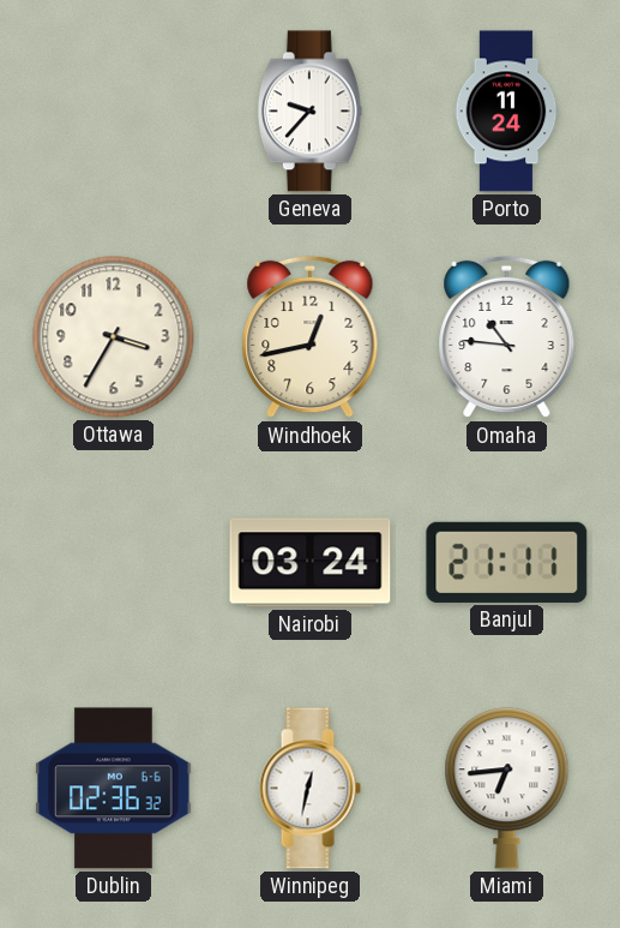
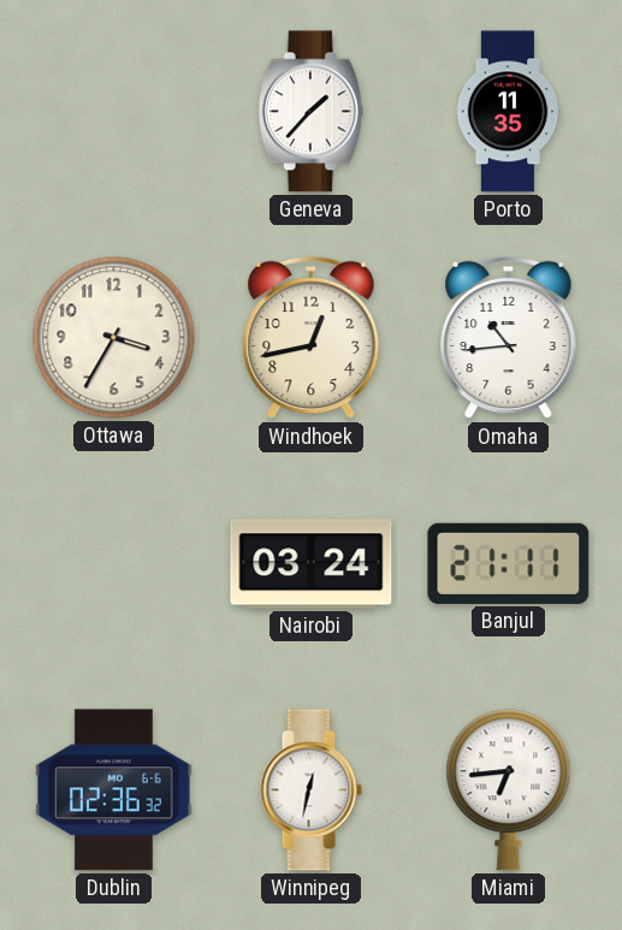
Geneva: 9:37 -> 1:37
Porto: 11:24 -> 11:35
Omaha: 10:46 -> 10:44
